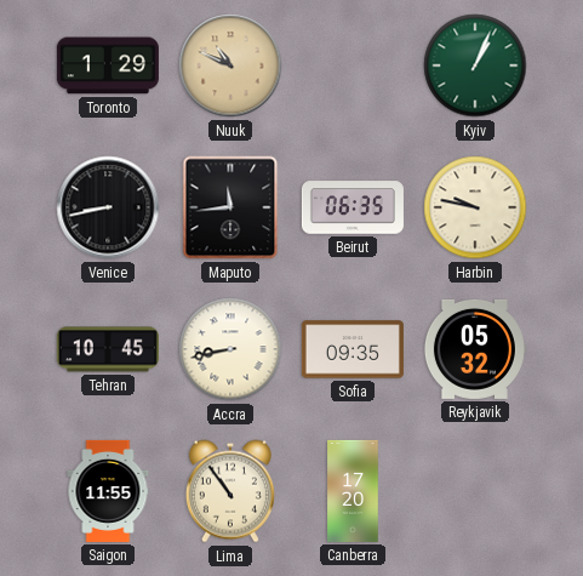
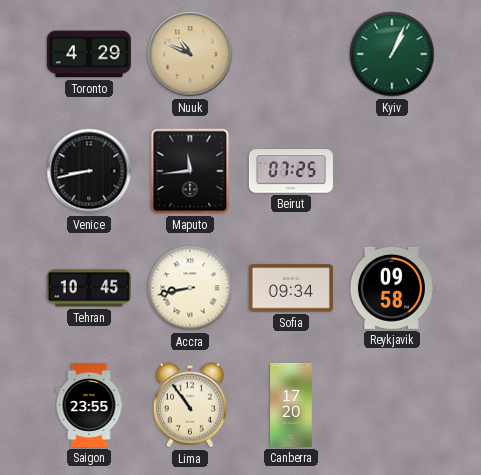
Toronto: 1:29 -> 4:29
Beirut: 06:35 -> 07:25
Harbin: 9:47 -> none
Sofia: 09:35 -> 09:34
Reykjavik: 05:32 -> 09:58
Saigon: 11:55 -> 23:55
